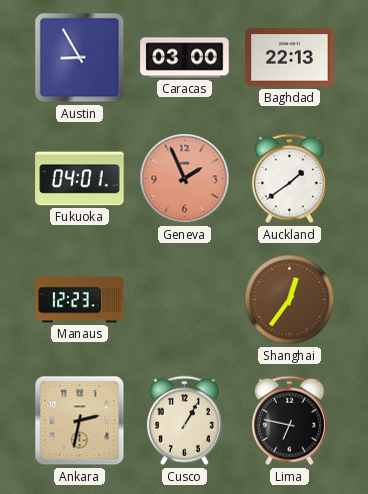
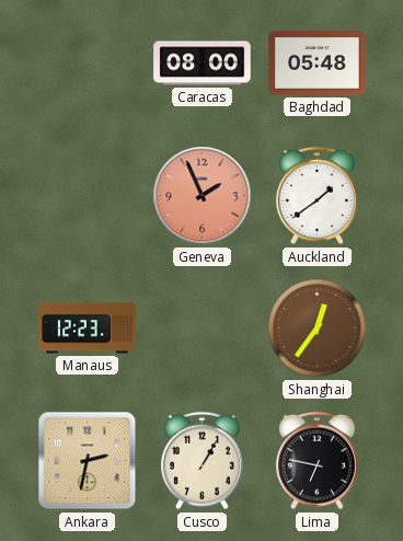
Austin: 8:55 -> none
Caracas: 03:00 -> 08:00
Baghdad: 22:13 -> 05:48
Fukuoka: 04:01 -> none
